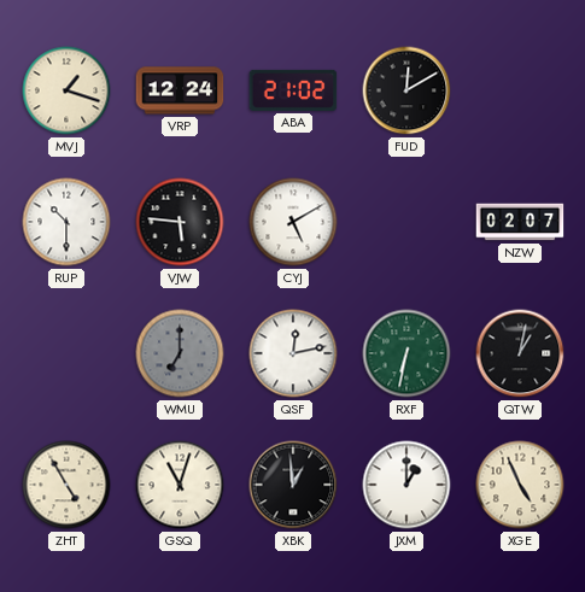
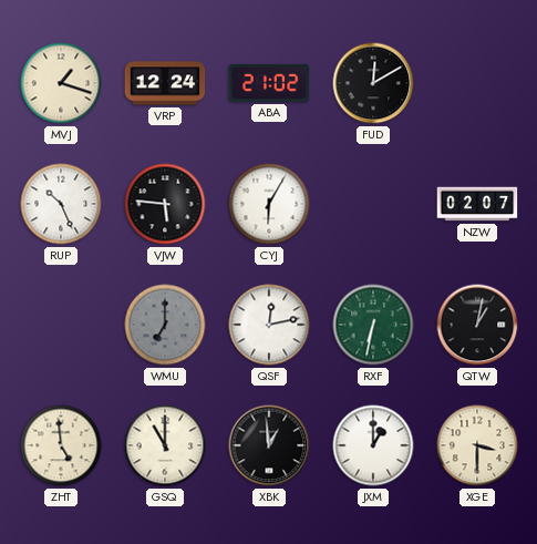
RUP: 10:30 -> 10:26
CYJ: 5:10 -> 6:05
ZHT: 4:55 -> 4:59
GSQ: 11:03 -> 11:00
XGE: 4:56 -> 3:30
